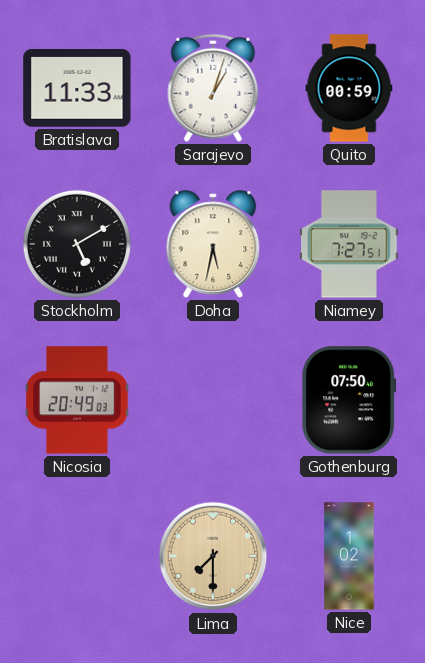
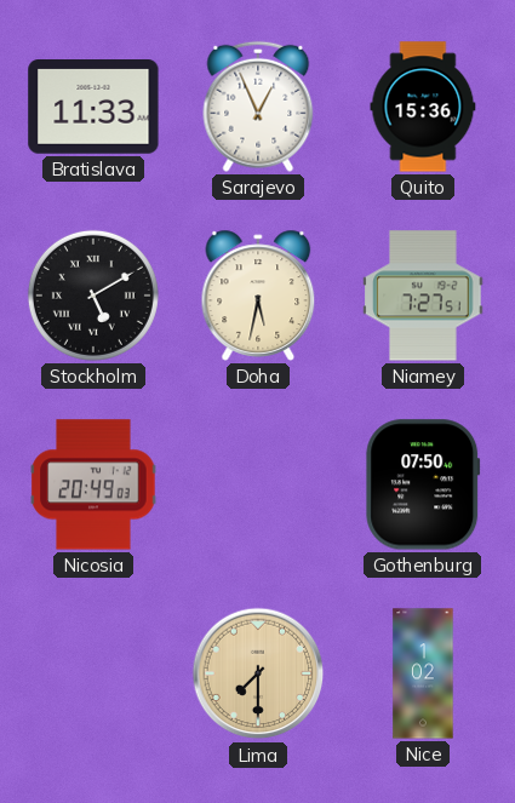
Sarajevo: 1:03 -> 12:56
Quito: 00:59 -> 15:36
